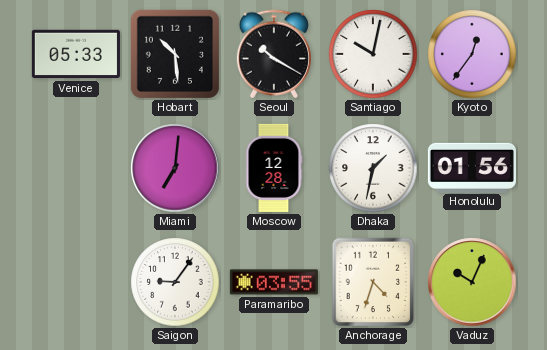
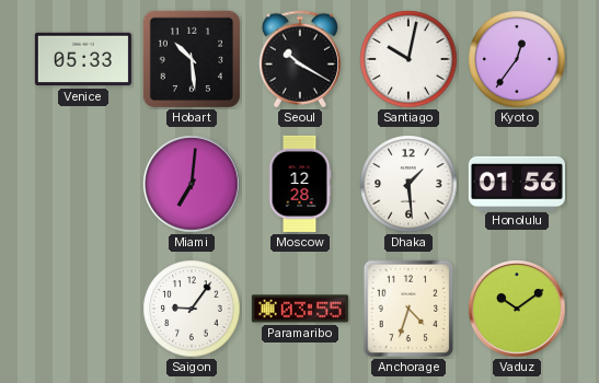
Dhaka: 1:32 -> 1:29
Vaduz: 10:04 -> 10:09
